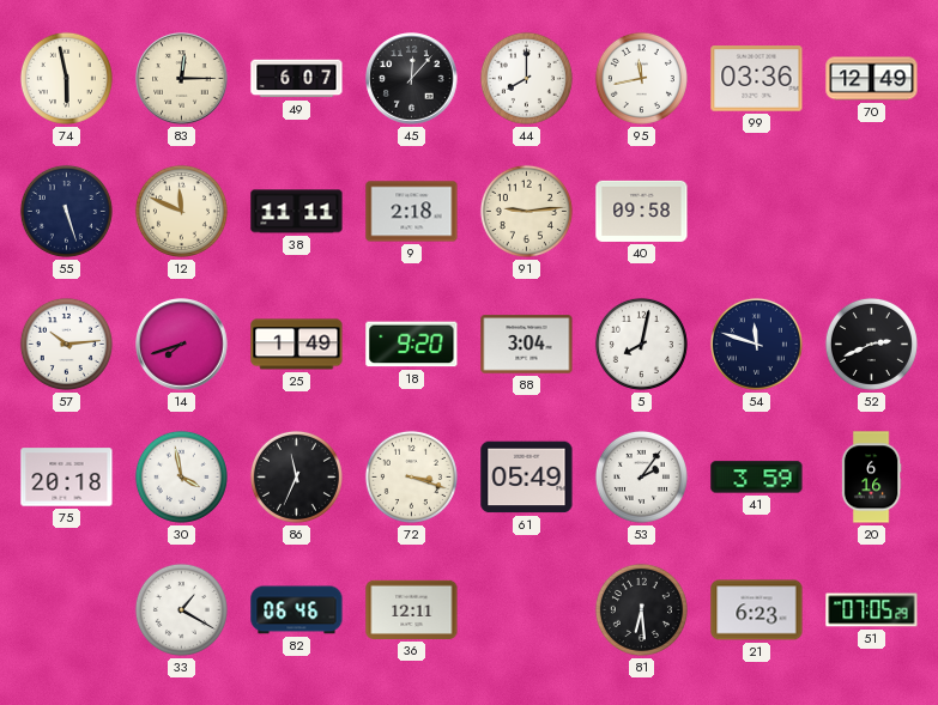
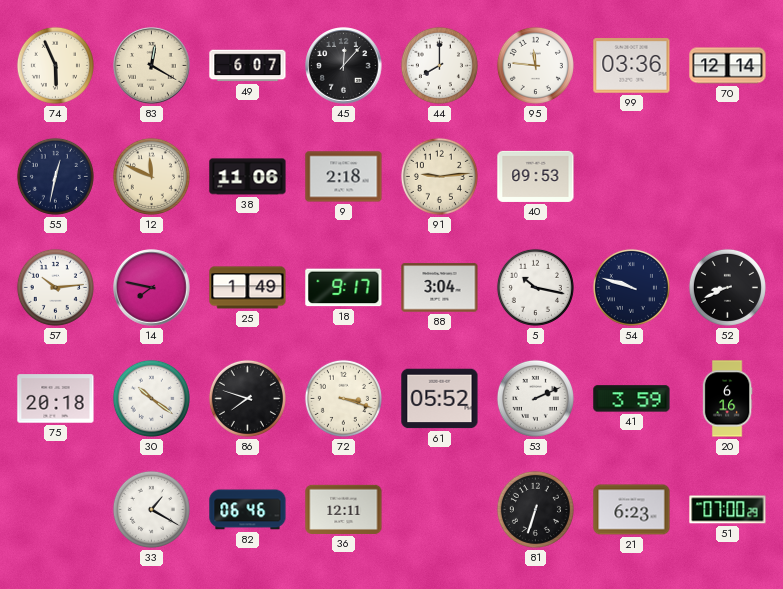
74: 5:58 -> 5:56
83: 12:15 -> 12:20
95: 11:43 -> 11:46
70: 12:49 -> 12:14
55: 5:27 -> 12:32
38: 11:11 -> 11:06
40: 09:58 -> 09:53
14: 7:42 -> 7:47
18: 9:20 -> 9:17
5: 8:02 -> 10:17
54: 11:48 -> 9:48
52: 2:41 -> 8:41
30: 3:58 -> 10:21
86: 11:34 -> 7:48
61: 05:49 -> 05:52
53: 2:06 -> 2:11
81: 6:29 -> 6:33
51: 07:05 -> 07:00
